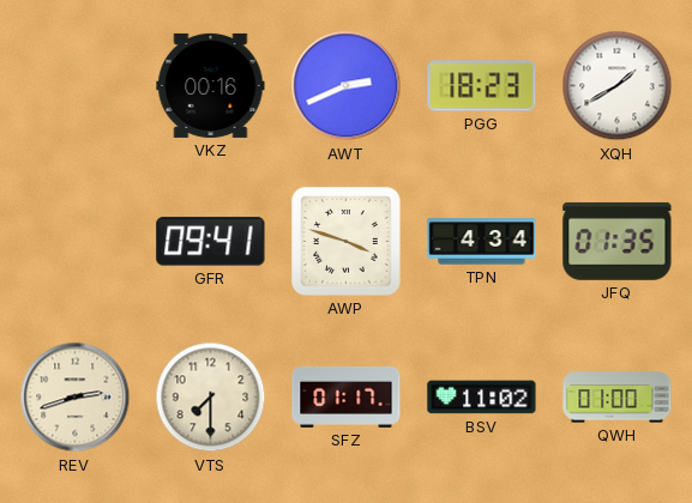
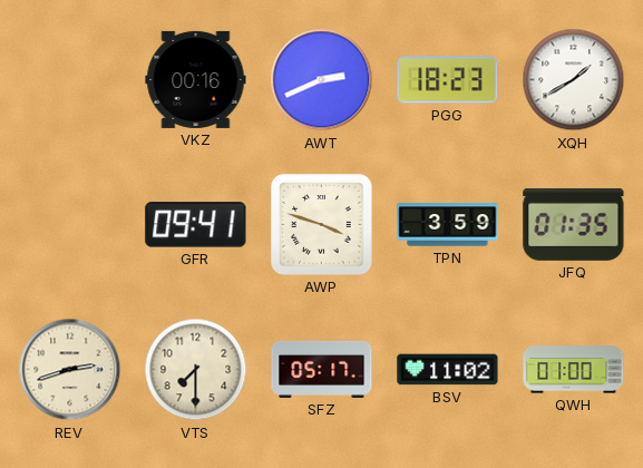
TPN: 4:34 -> 3:59
SFZ: 01:17 -> 05:17
